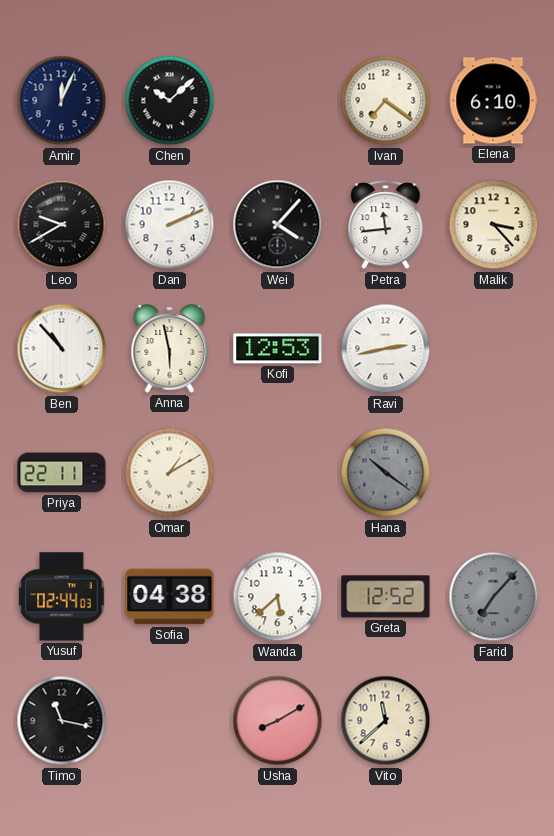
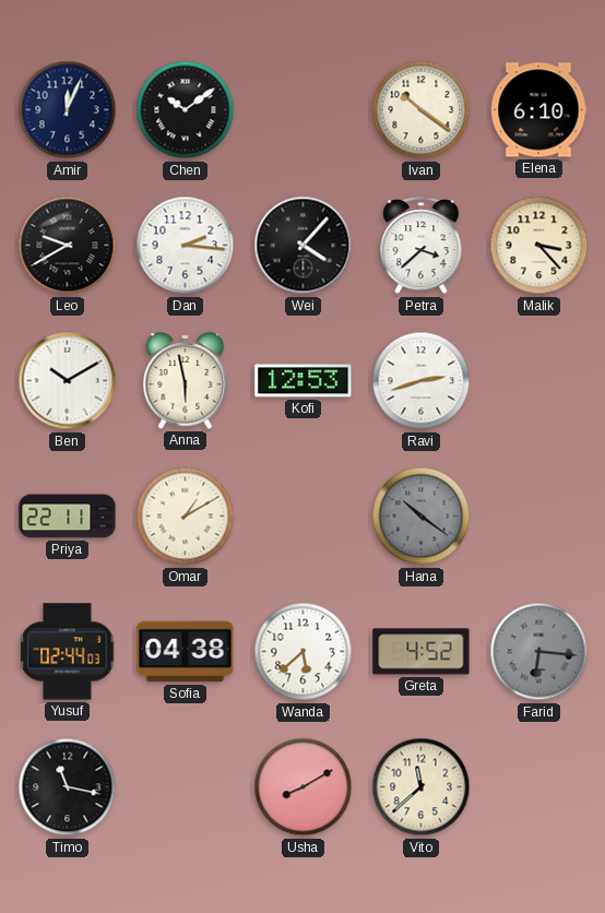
Chen: 10:08 -> 10:09
Ivan: 7:21 -> 10:21
Dan: 2:11 -> 2:16
Petra: 11:44 -> 3:38
Ben: 10:53 -> 10:10
Ravi: 2:43 -> 2:42
Greta: 12:52 -> 4:52
Farid: 7:07 -> 6:16
